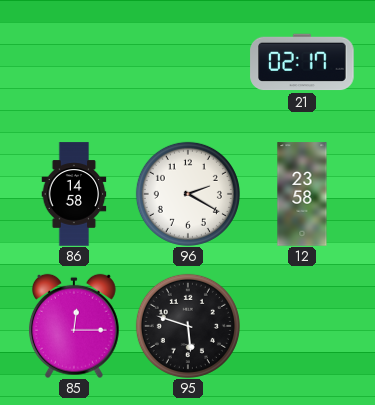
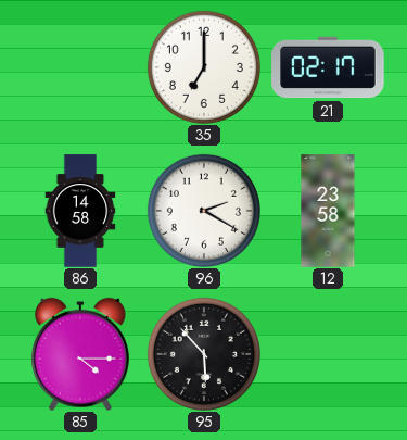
35: none -> 7:00
85: 12:15 -> 4:15
95: 5:48 -> 5:53
